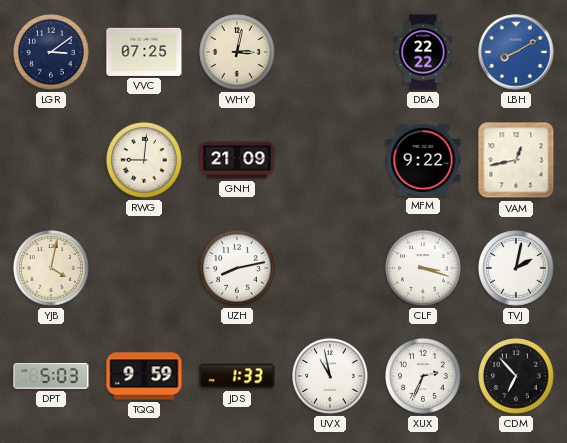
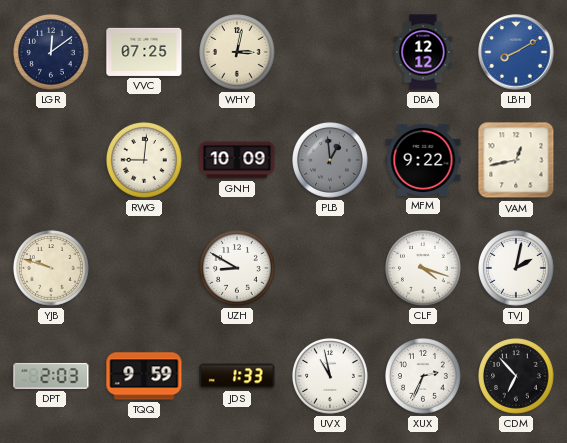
LGR: 3:09 -> 12:09
DBA: 22:22 -> 12:12
GNH: 21:09 -> 10:09
PLB: none -> 12:59
YJB: 4:02 -> 9:48
UZH: 8:13 -> 8:50
CLF: 3:18 -> 4:18
DPT: 5:03 -> 2:03
